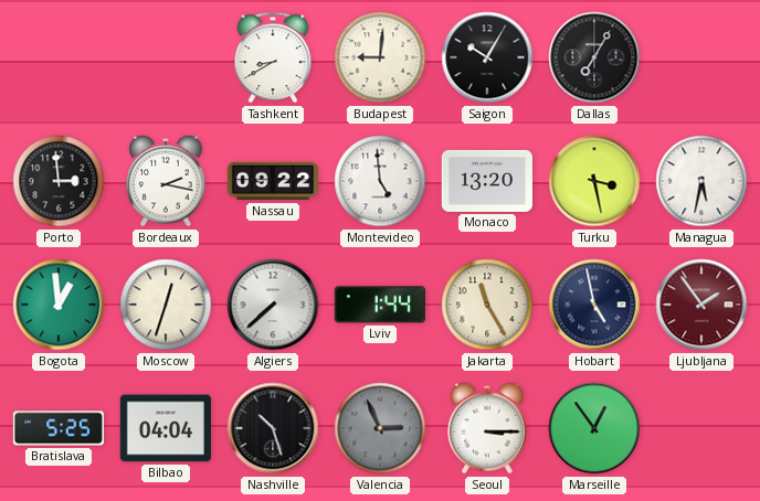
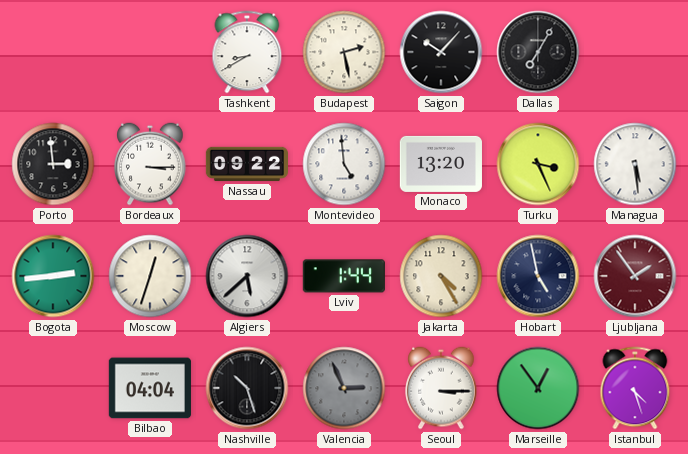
Budapest: 9:01 -> 2:28
Saigon: 10:05 -> 10:07
Bordeaux: 2:17 -> 3:15
Turku: 3:28 -> 3:26
Managua: 5:32 -> 5:29
Bogota: 12:59 -> 2:44
Algiers: 7:38 -> 5:38
Jakarta: 11:25 -> 4:25
Bratislava: 5:25 -> none
Istanbul: none -> 4:27
